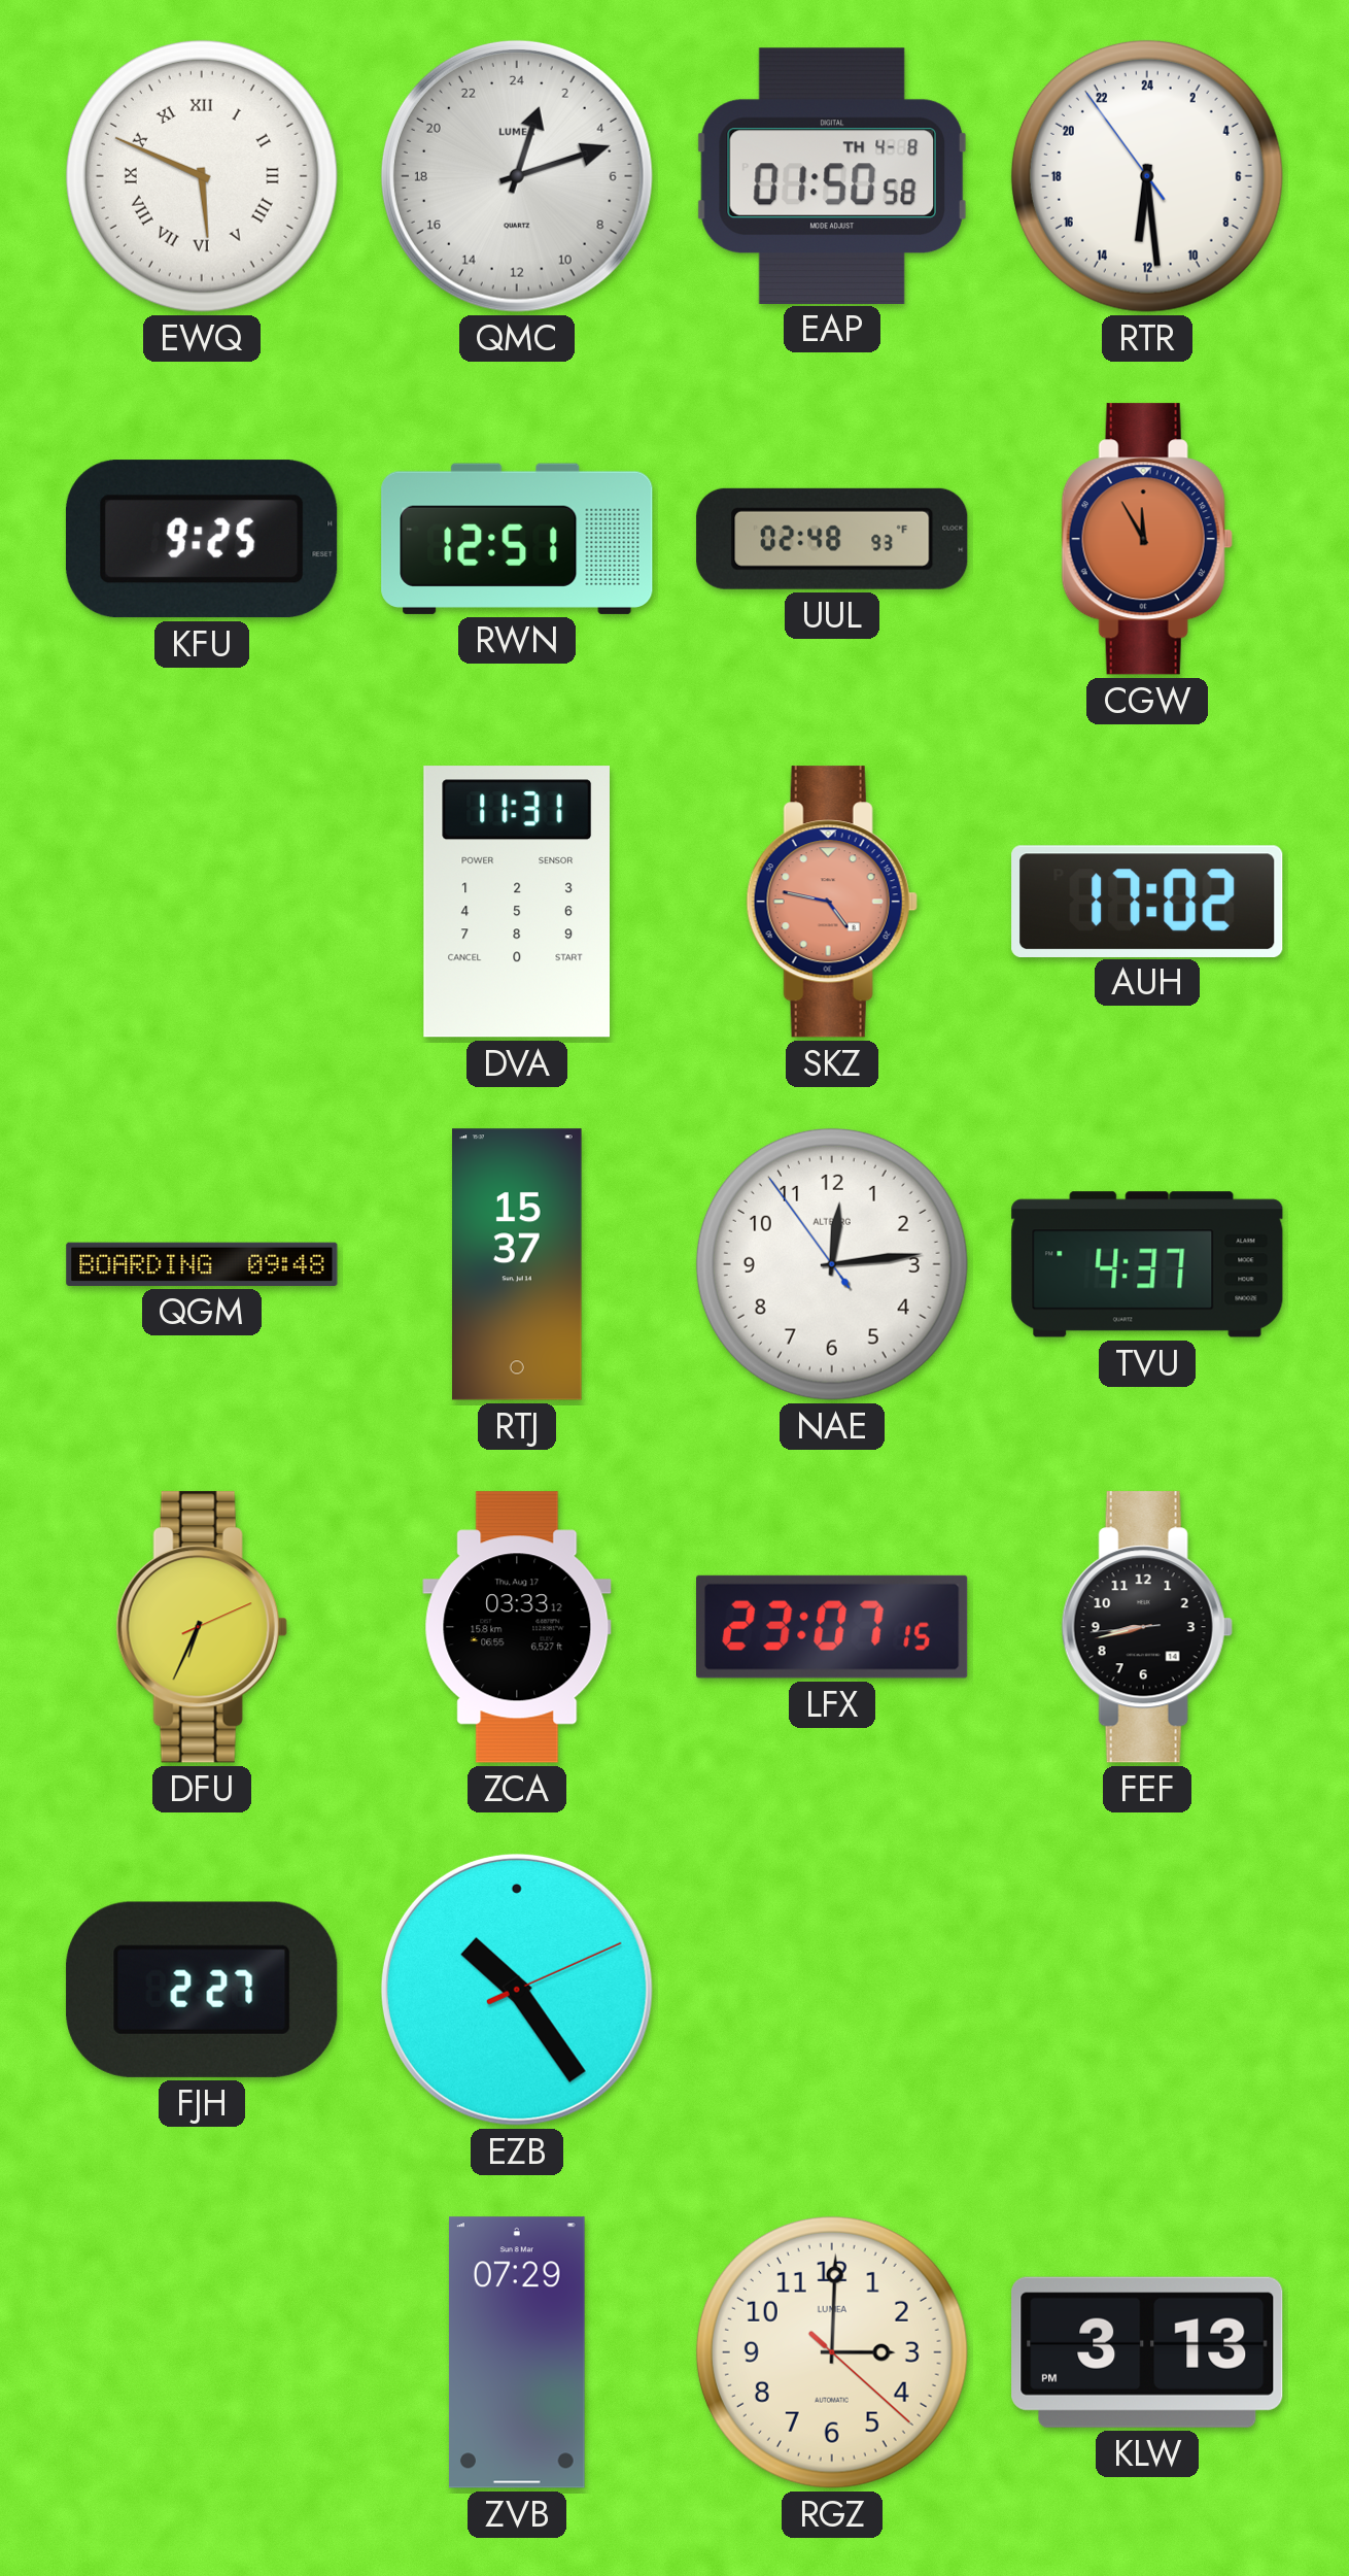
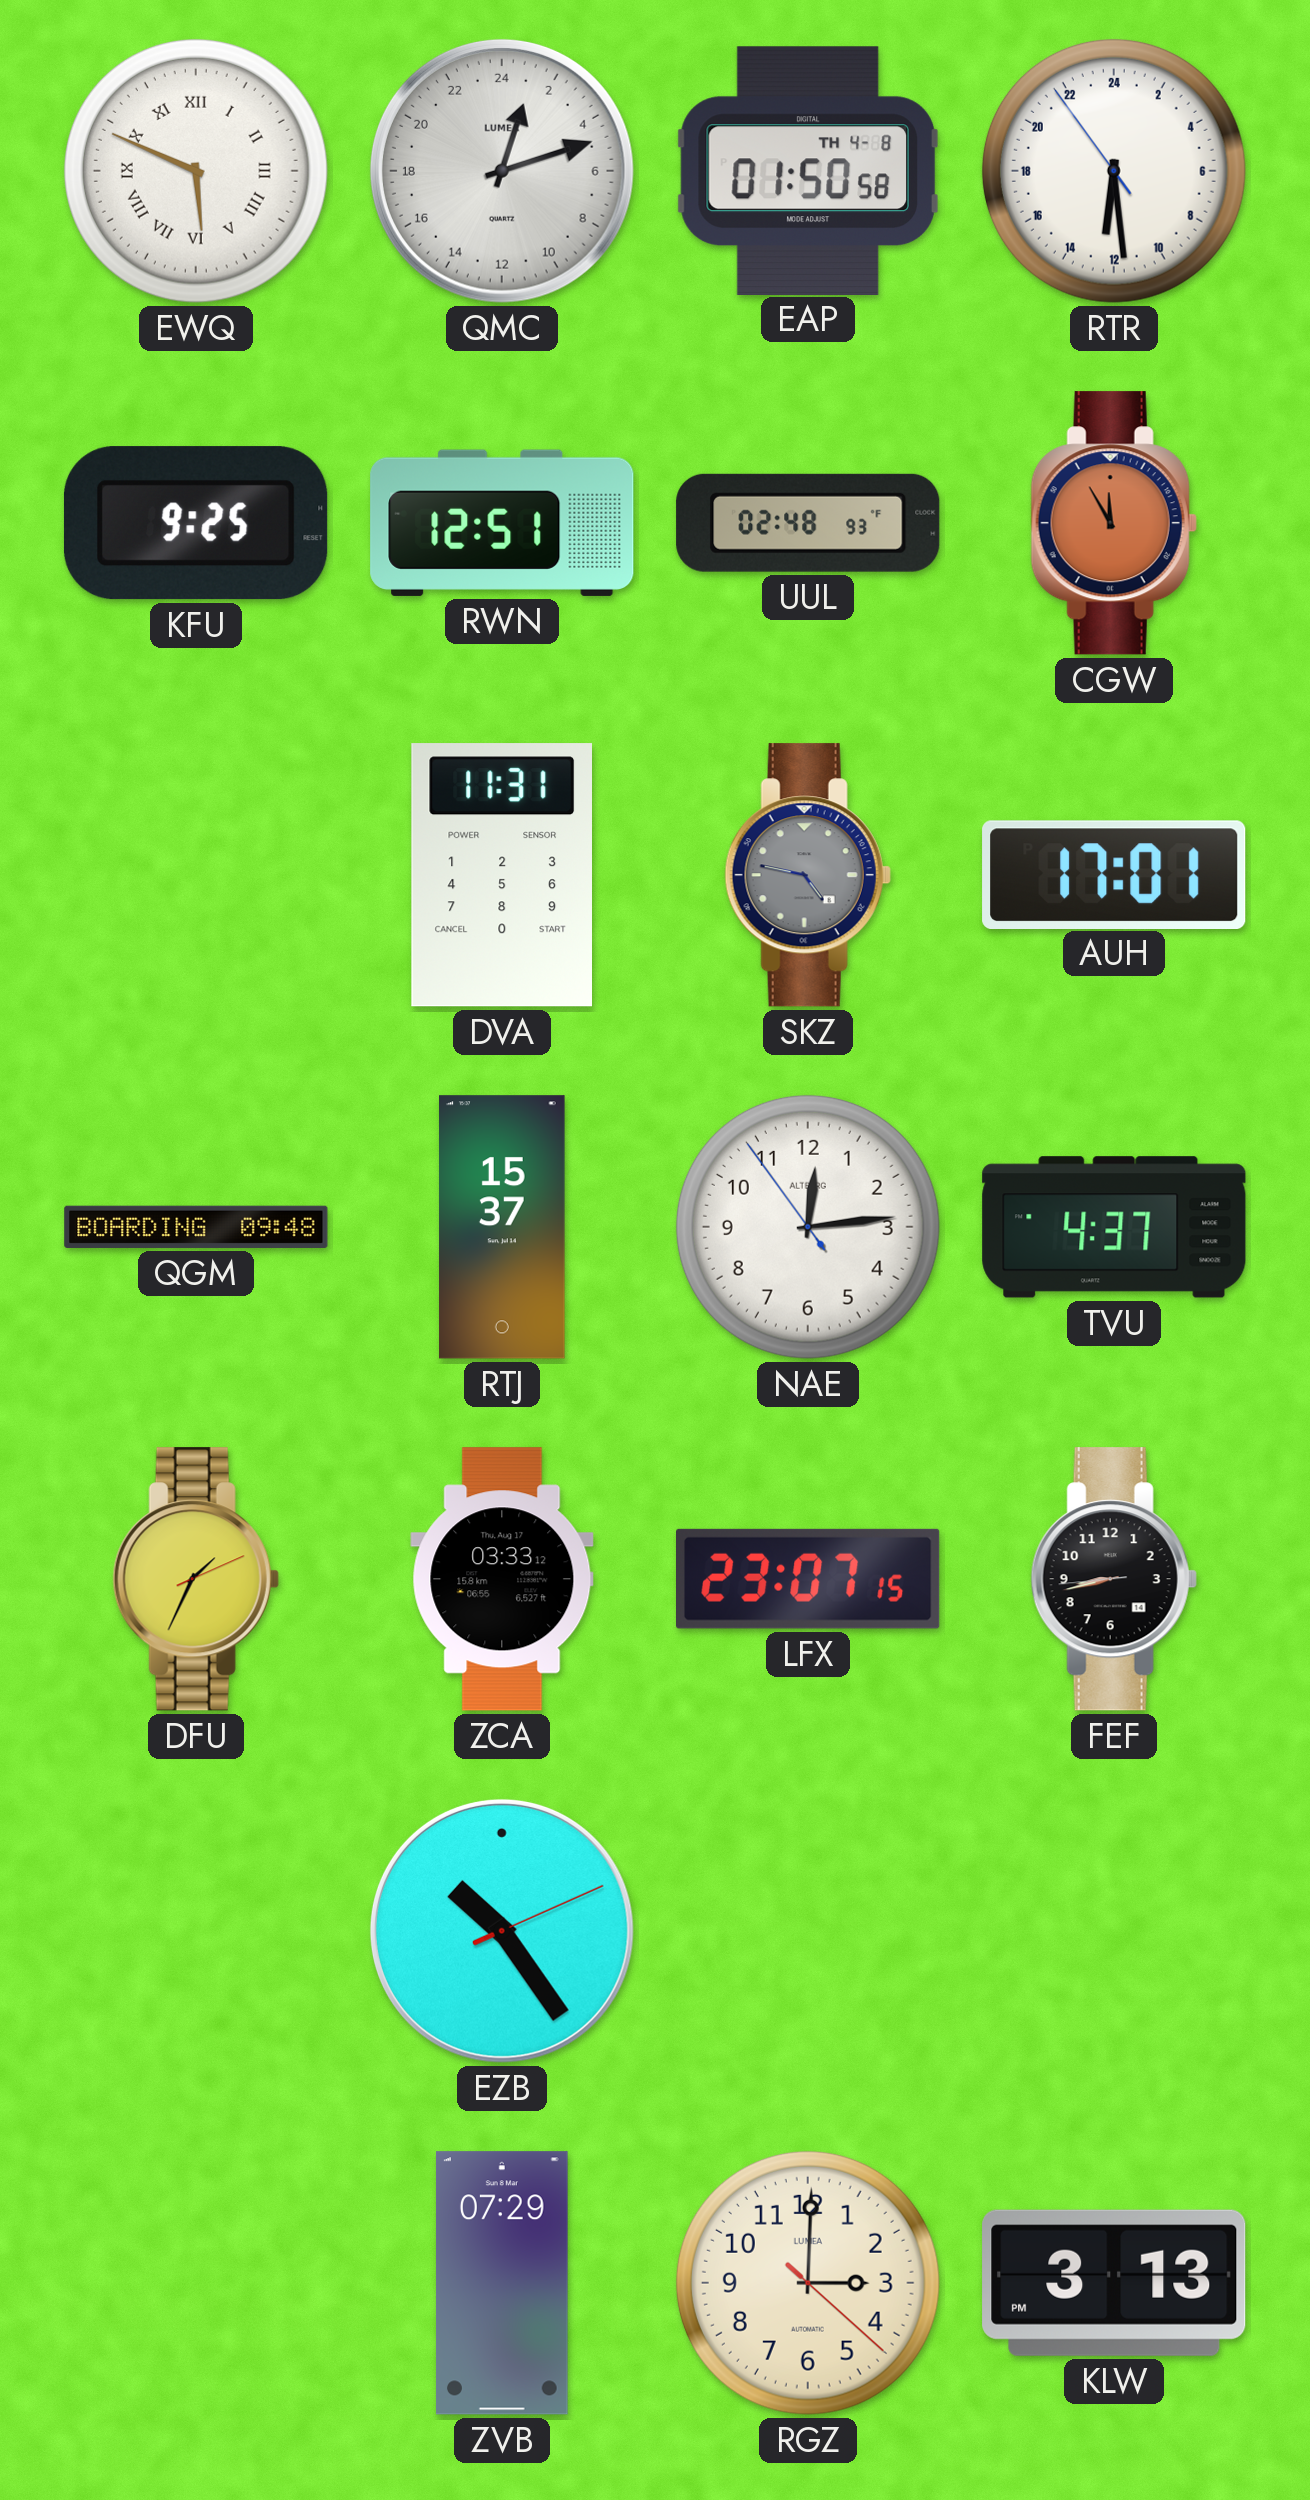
SKZ dial: salmon -> grey
AUH: 17:02 -> 17:01
DFU: 6:34 -> 1:34
FJH: 2:27 -> none
